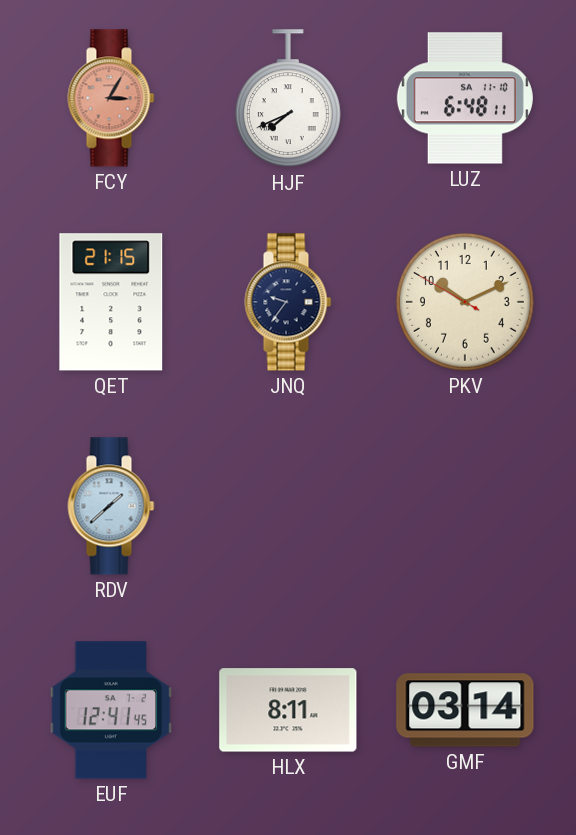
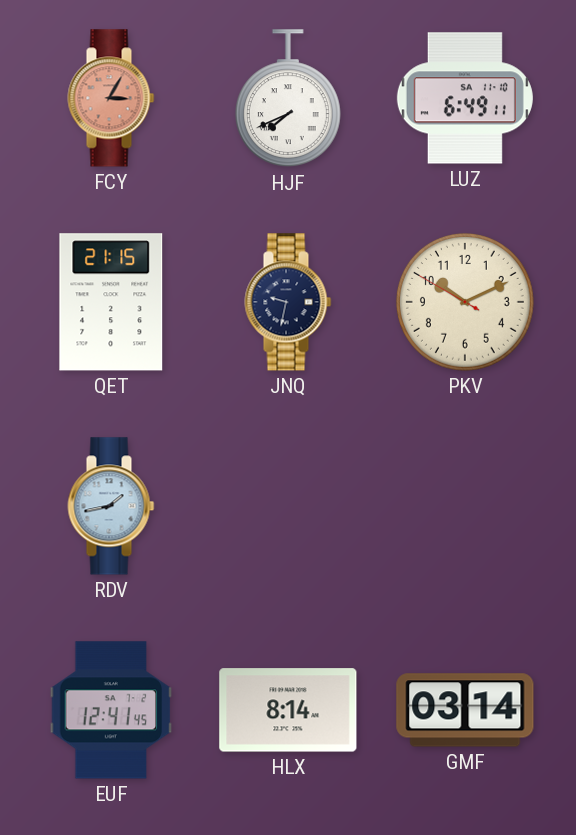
LUZ: 6:48 -> 6:49
JNQ: 9:36 -> 9:32
RDV: 1:38 -> 1:43
HLX: 8:11 -> 8:14
